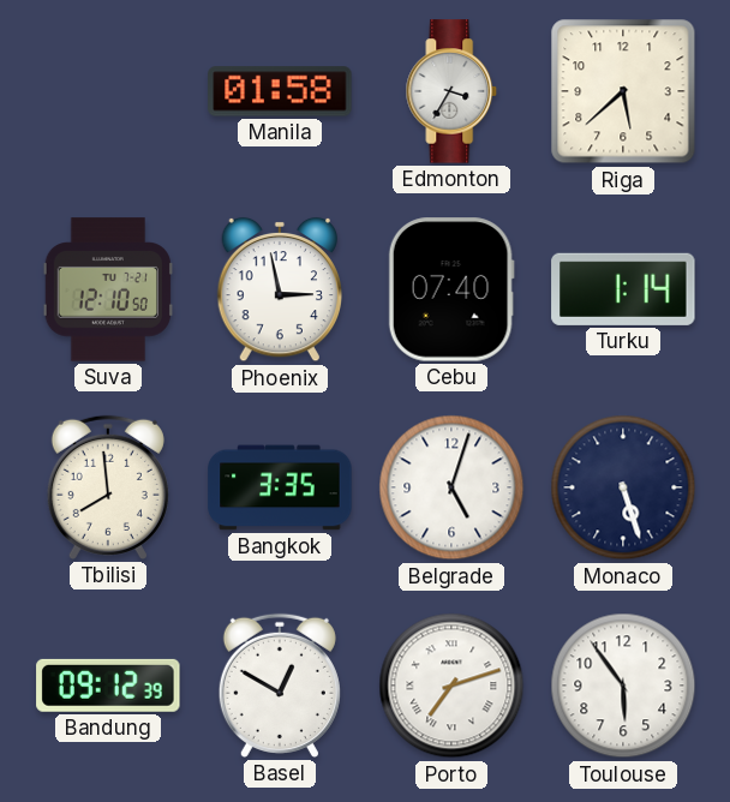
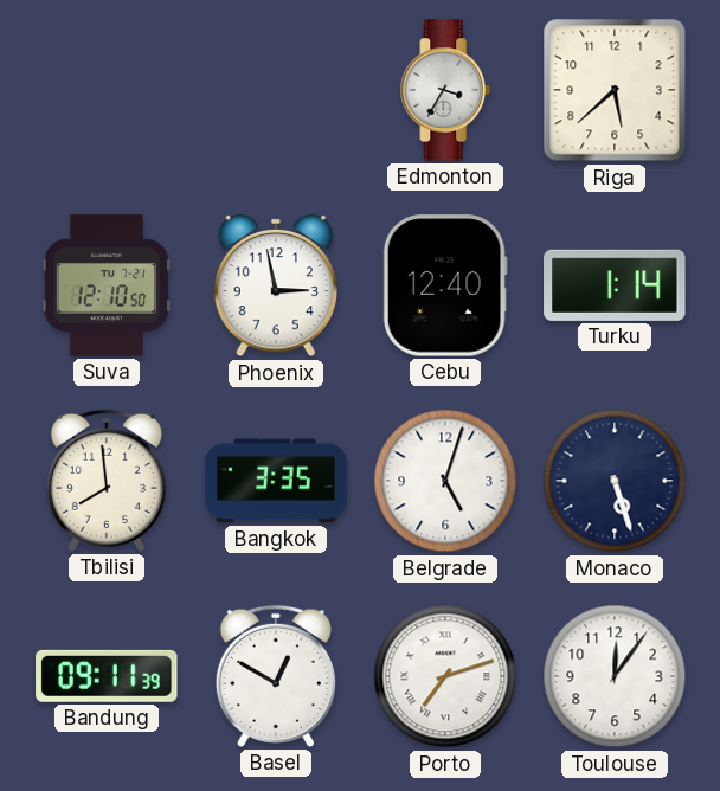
Manila: 01:58 -> none
Cebu: 07:40 -> 12:40
Bandung: 09:12 -> 09:11
Toulouse: 5:54 -> 12:06
